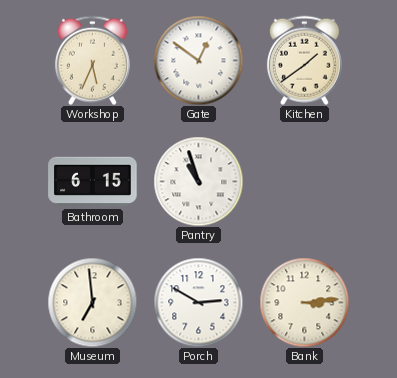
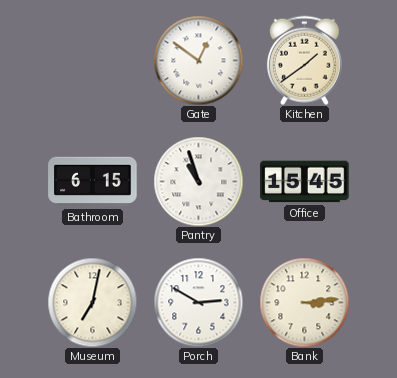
Workshop: 5:34 -> none
Office: none -> 15:45
Museum: 6:59 -> 7:02
